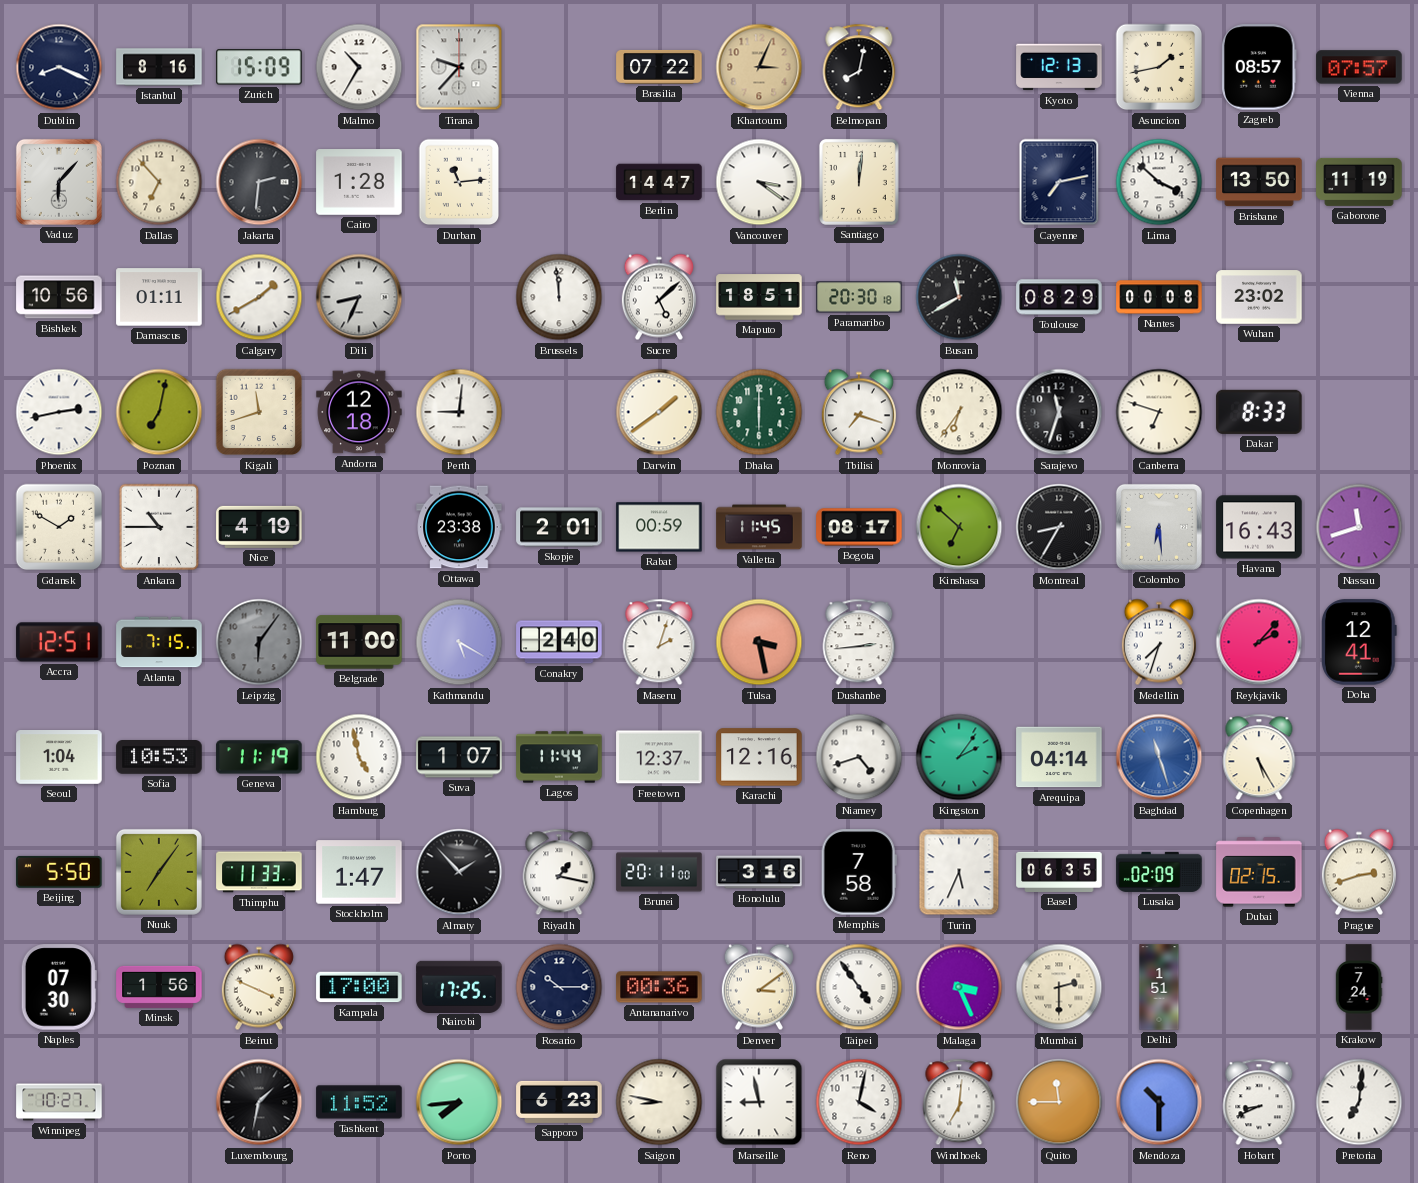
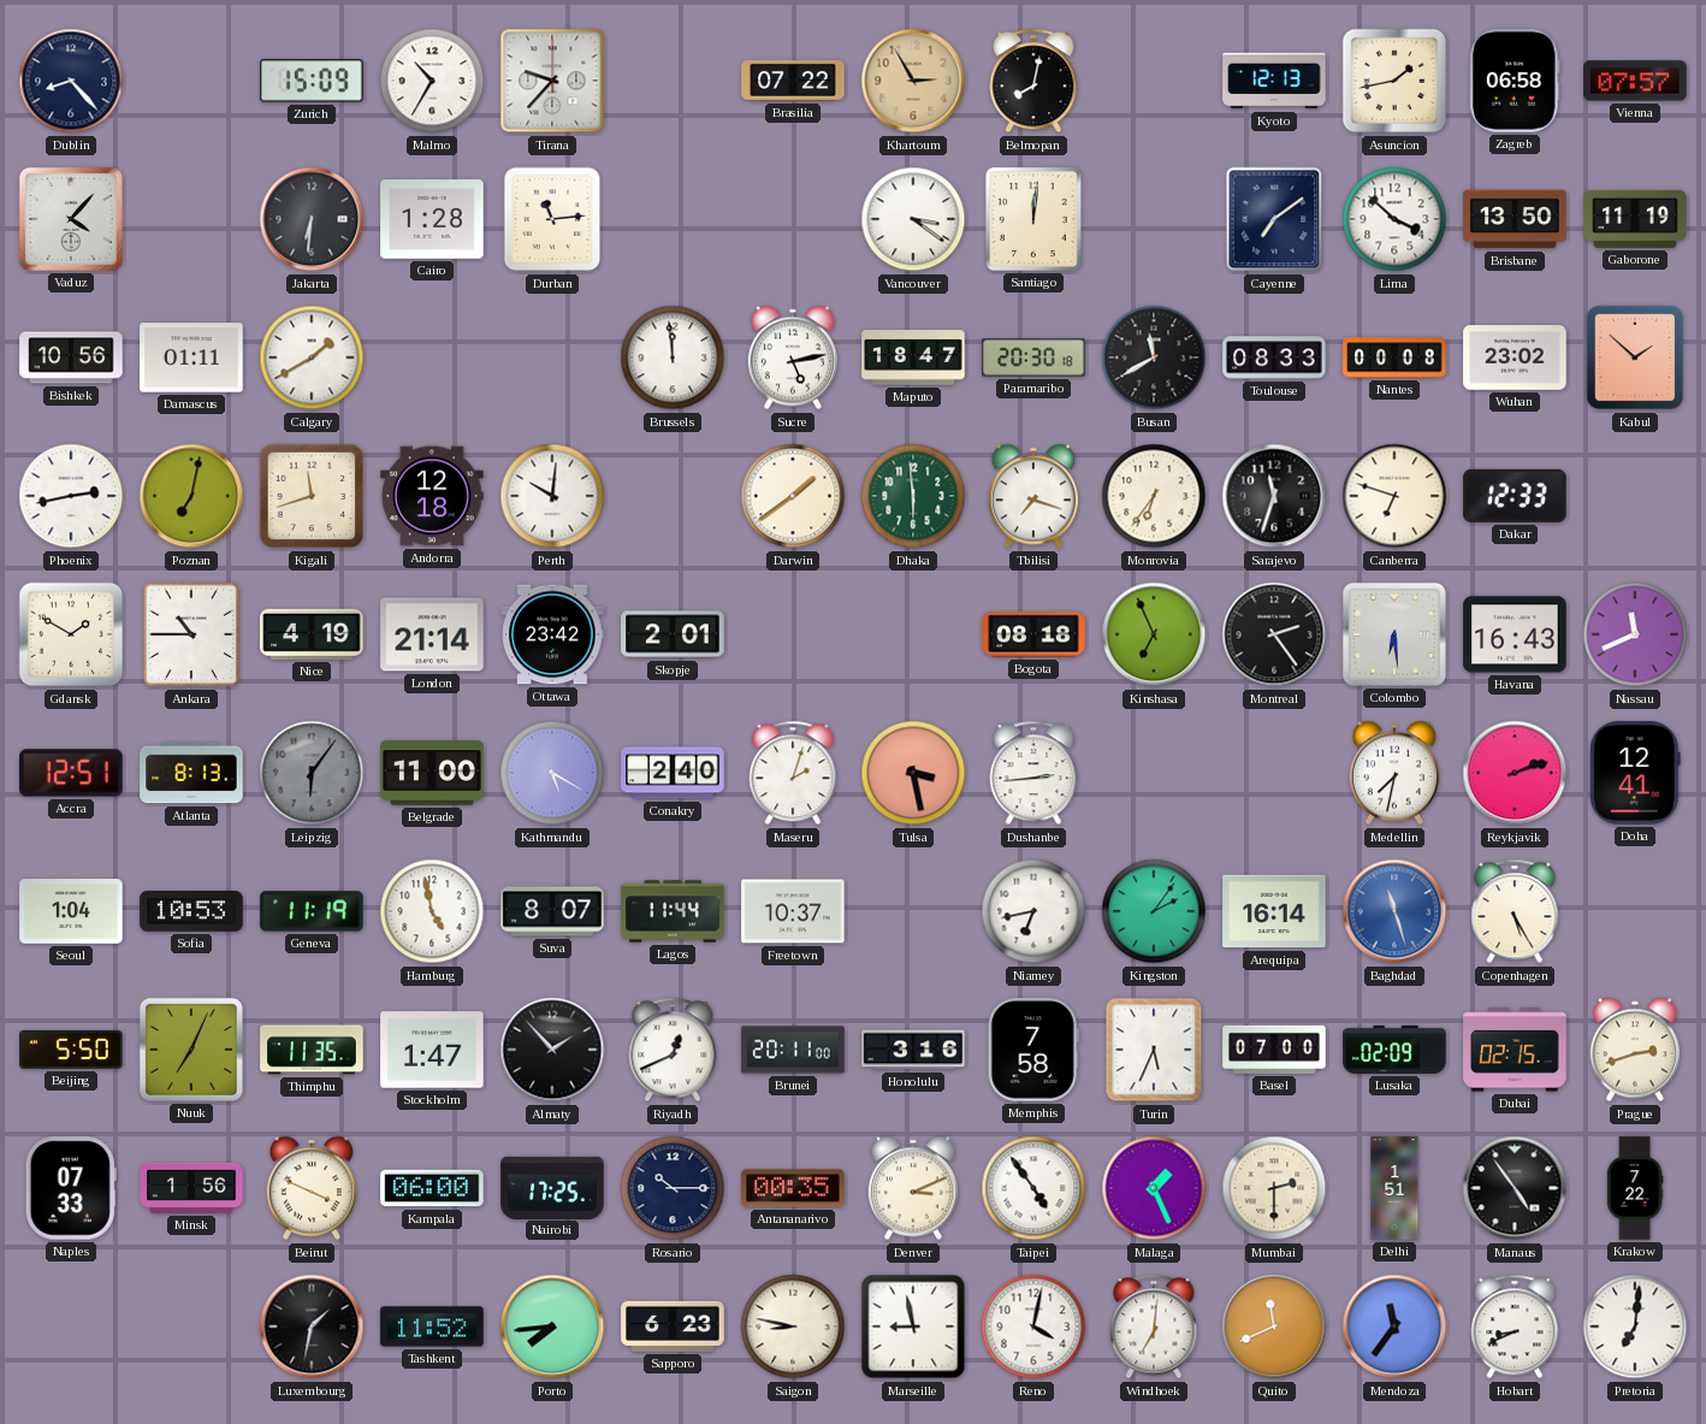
Dublin: 8:19 -> 8:23
Istanbul: 8:16 -> none
Khartoum: 3:04 -> 2:55
Zagreb: 08:57 -> 06:58
Vaduz: 6:07 -> 4:07
Dallas: 6:53 -> none
Jakarta: 2:31 -> 6:31
Berlin: 14:47 -> none
Cayenne: 7:13 -> 7:09
Dili: 8:34 -> none
Sucre: 5:08 -> 5:13
Maputo: 18:51 -> 18:47
Toulouse: 08:29 -> 08:33
Kabul: none -> 1:52
Perth: 9:01 -> 10:01
Dhaka: 6:00 -> 5:59
Dakar: 8:33 -> 12:33
London: none -> 21:14
Ottawa: 23:38 -> 23:42
Rabat: 00:59 -> none
Valletta: 11:45 -> none
Bogota: 08:17 -> 08:18
Kinshasa: 6:52 -> 6:56
Montreal: 8:35 -> 2:24
Nassau: 11:42 -> 11:41
Atlanta: 7:15 -> 8:13
Medellin: 7:33 -> 7:32
Reykjavik: 2:07 -> 2:12
Suva: 1:07 -> 8:07
Freetown: 12:37 -> 10:37
Karachi: 12:16 -> none
Niamey: 4:42 -> 6:43
Arequipa: 04:14 -> 16:14
Nuuk: 7:06 -> 7:04
Thimphu: 11:33 -> 11:35
Riyadh: 1:17 -> 12:41
Basel: 06:35 -> 07:00
Naples: 07:30 -> 07:33
Kampala: 17:00 -> 06:00
Antananarivo: 00:36 -> 00:35
Denver: 3:09 -> 3:11
Malaga: 3:26 -> 1:26
Manaus: none -> 4:54
Krakow: 7:24 -> 7:22
Winnipeg: 10:27 -> none
Quito: 11:45 -> 11:41
Mendoza: 10:30 -> 11:36
